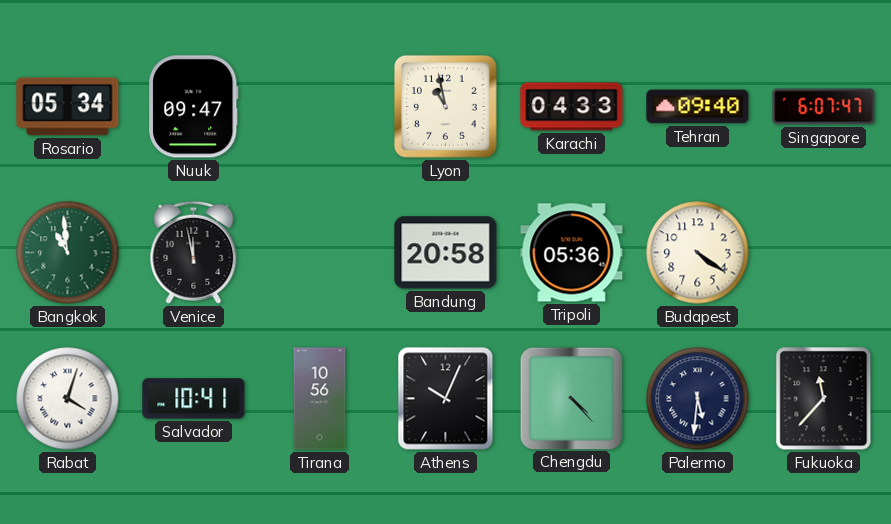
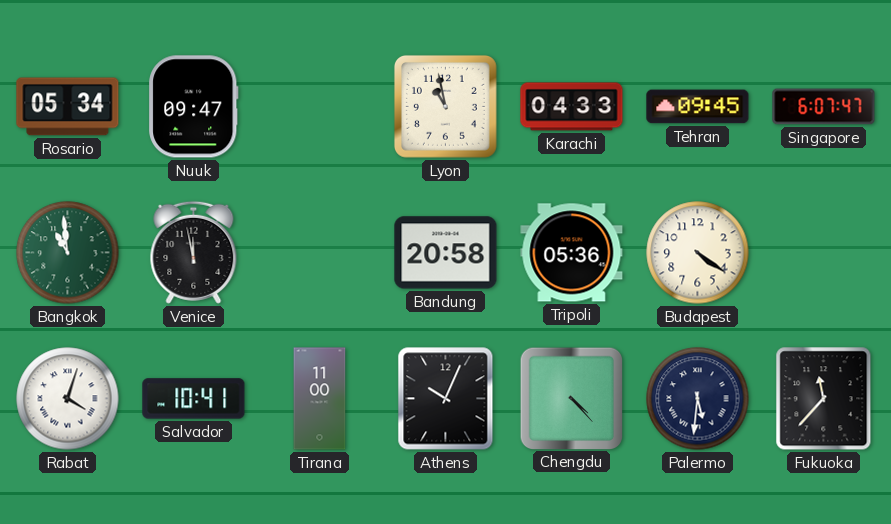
Tehran: 09:40 -> 09:45
Tirana: 10:56 -> 11:00
